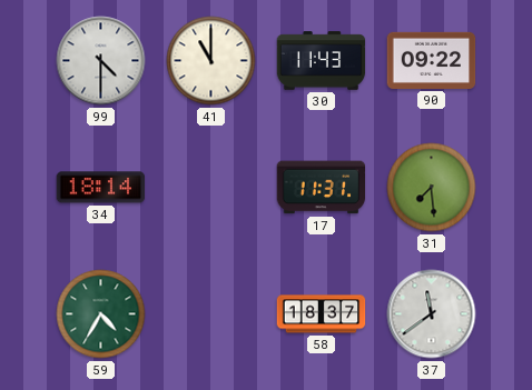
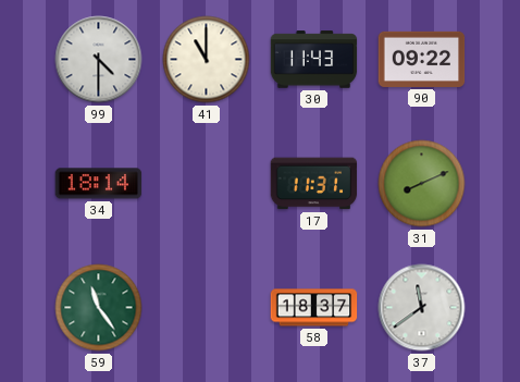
31: 7:29 -> 8:11
59: 4:35 -> 11:24
